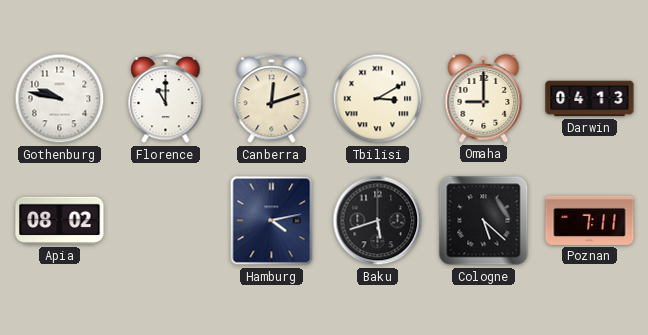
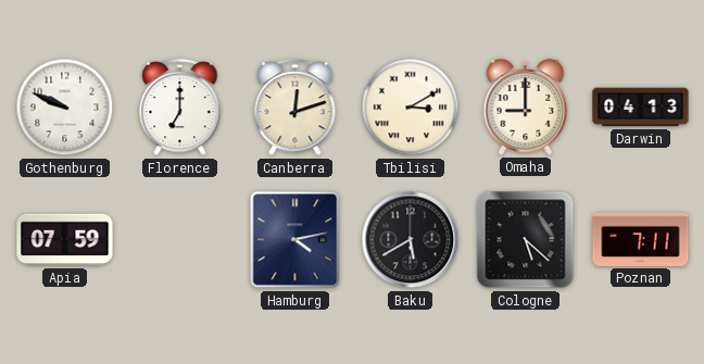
Gothenburg: 9:47 -> 9:49
Florence: 11:00 -> 7:00
Apia: 08:02 -> 07:59
Baku: 5:42 -> 5:40
